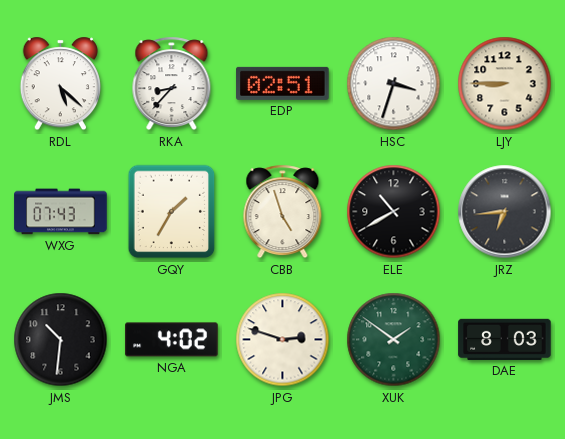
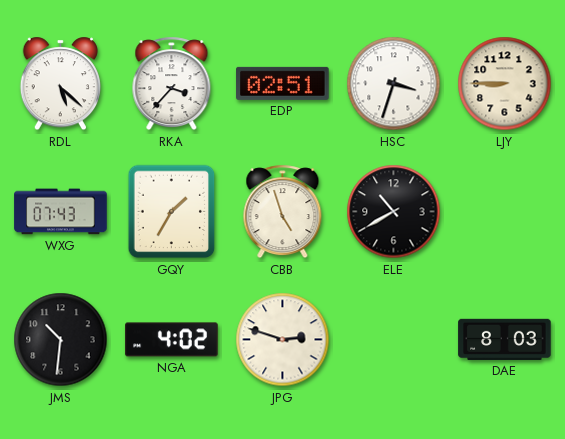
RKA: 8:37 -> 3:37
JRZ: 6:44 -> none
XUK: 1:51 -> none
